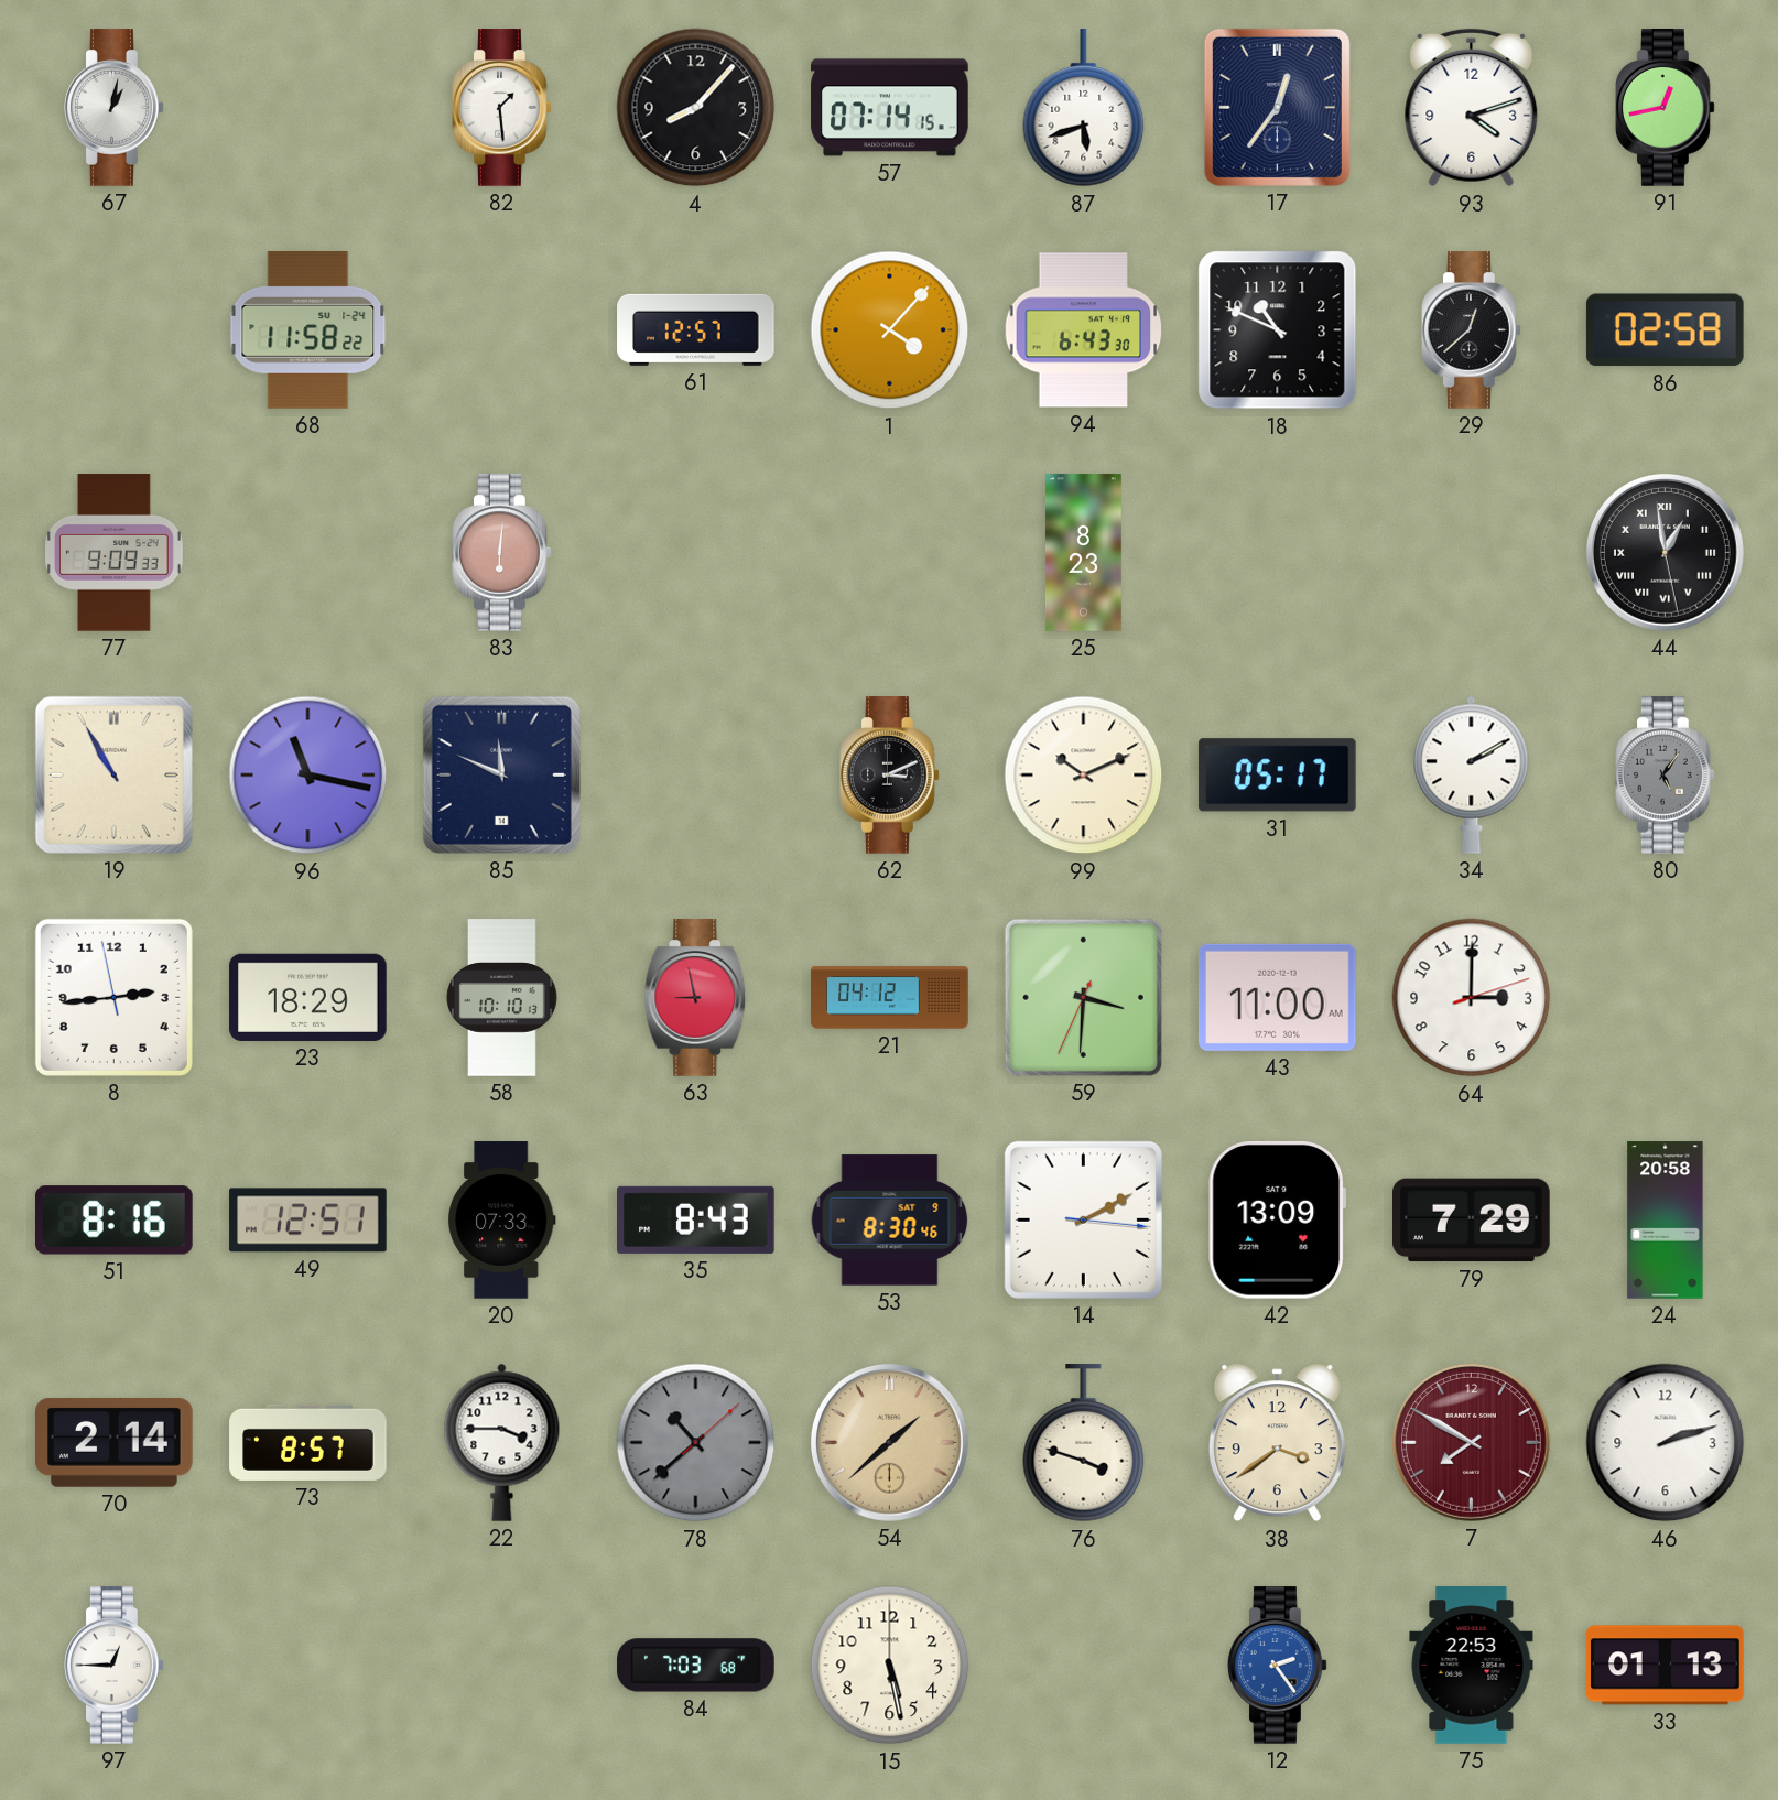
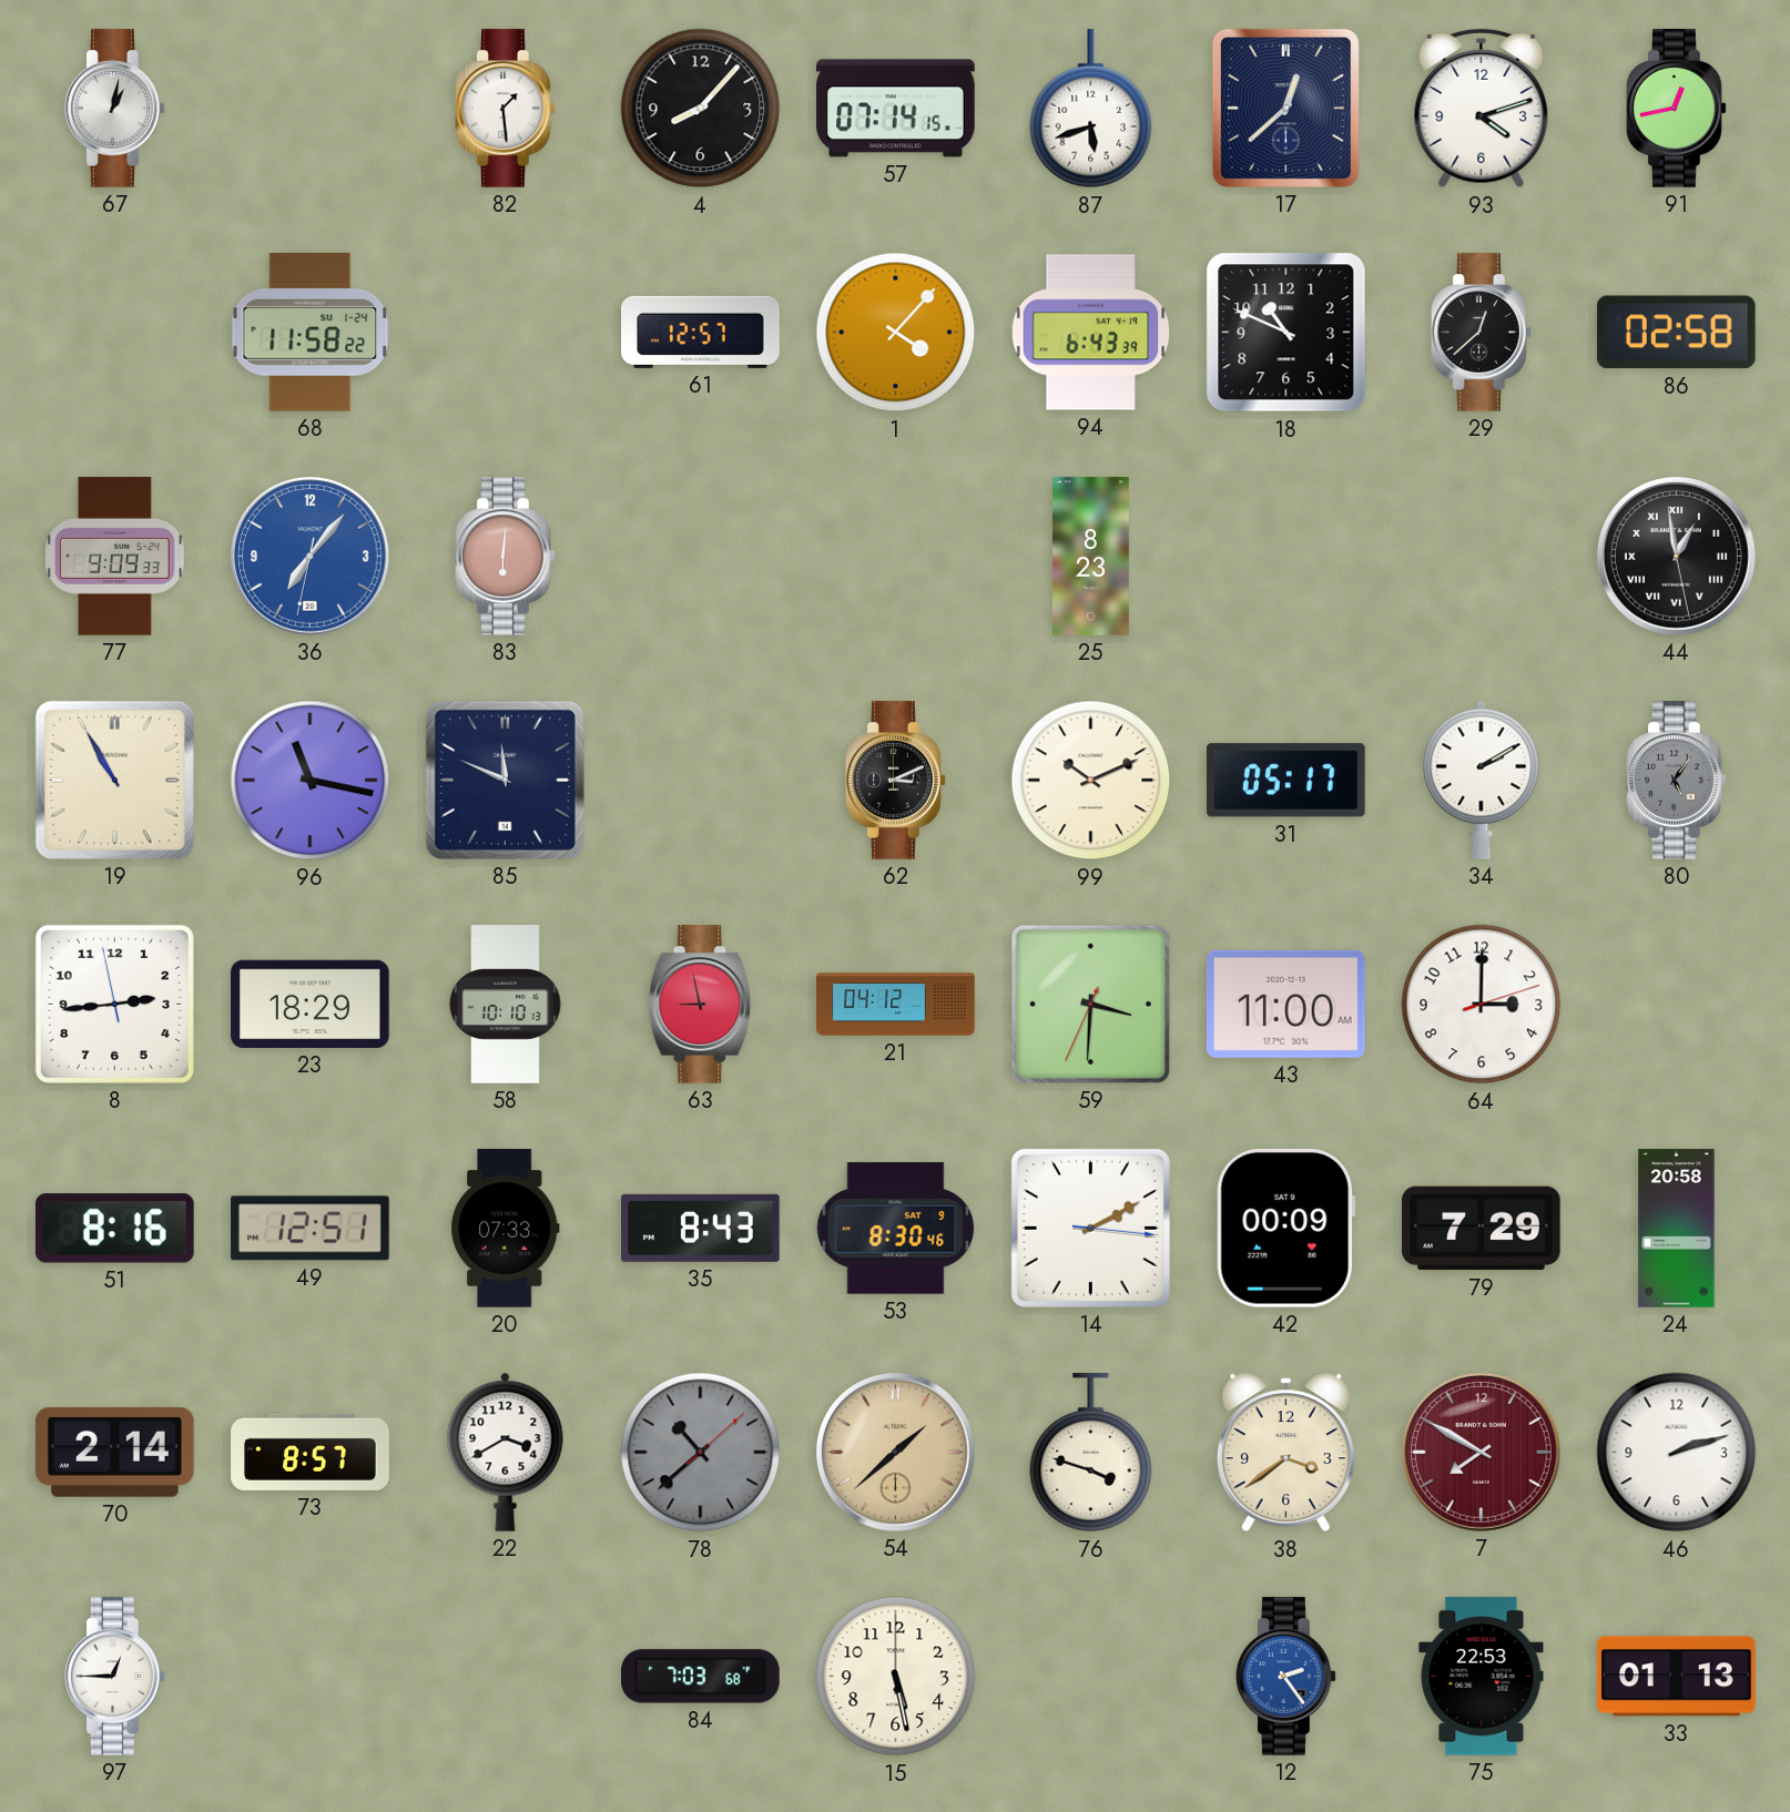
17: 12:36 -> 12:38
94: 6:43:30 -> 6:43:39
36: none -> 7:06
42: 13:09 -> 00:09
22: 3:45 -> 3:40
